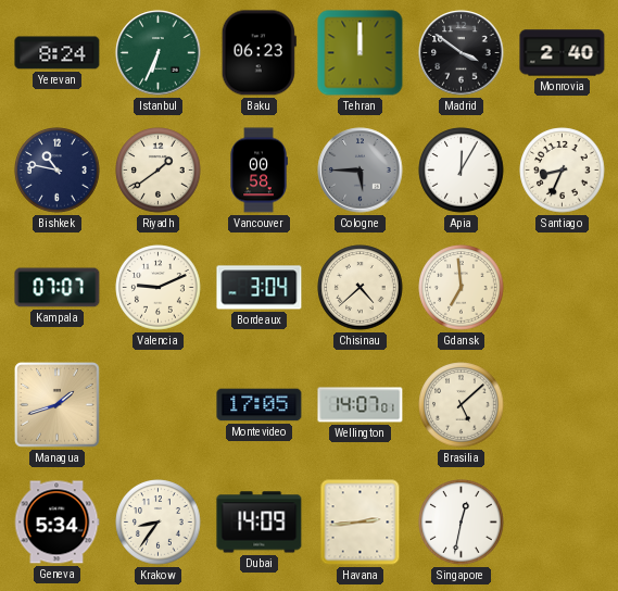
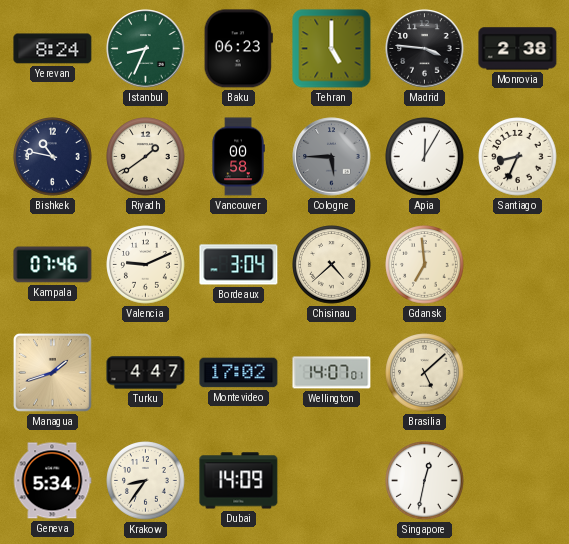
Istanbul: 6:34 -> 8:34
Tehran: 12:00 -> 5:00
Madrid: 3:51 -> 3:46
Monrovia: 2:40 -> 2:38
Kampala: 07:07 -> 07:46
Turku: none -> 4:47
Montevideo: 17:05 -> 17:02
Havana: 2:44 -> none
